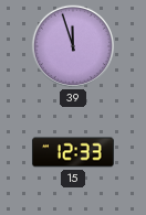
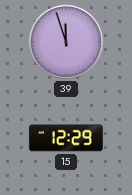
15: 12:33 -> 12:29
